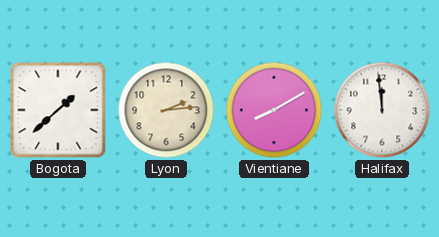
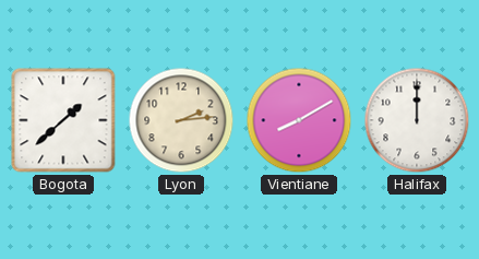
Halifax: 11:59 -> 12:00
